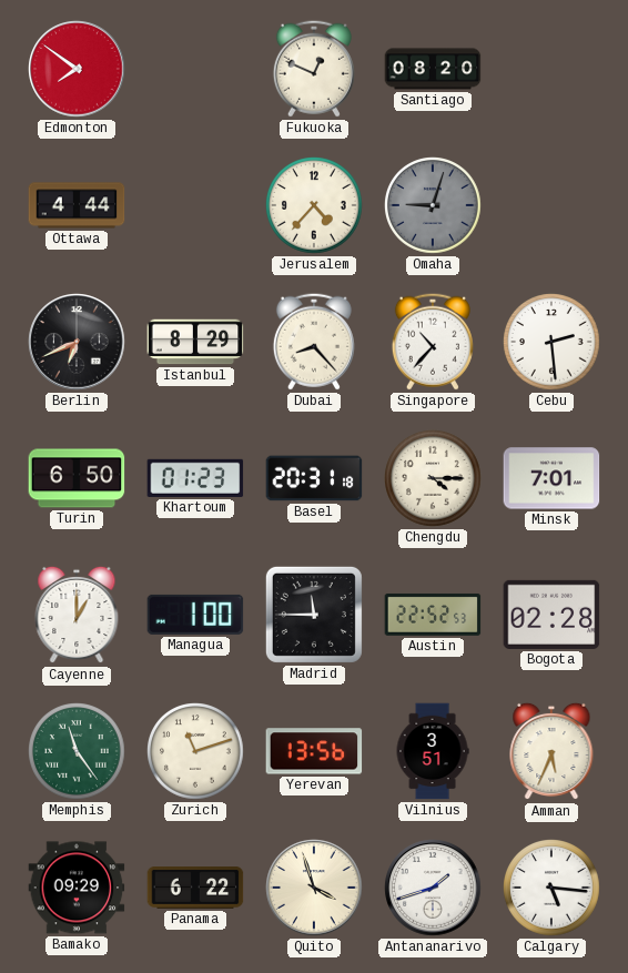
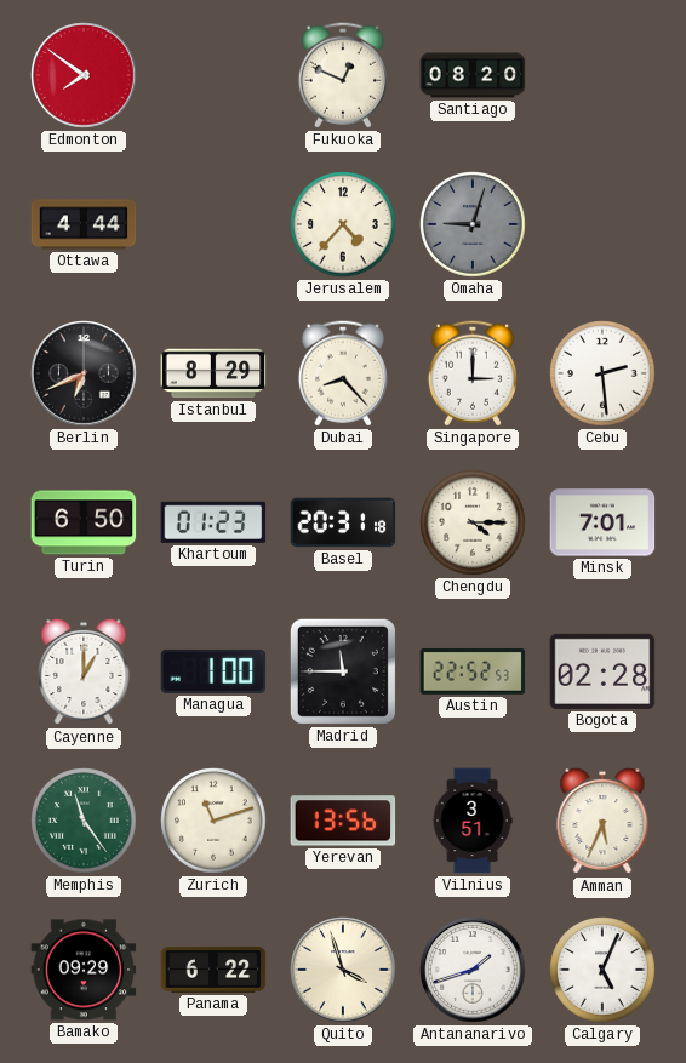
Singapore: 10:37 -> 3:00
Calgary: 5:16 -> 5:04
